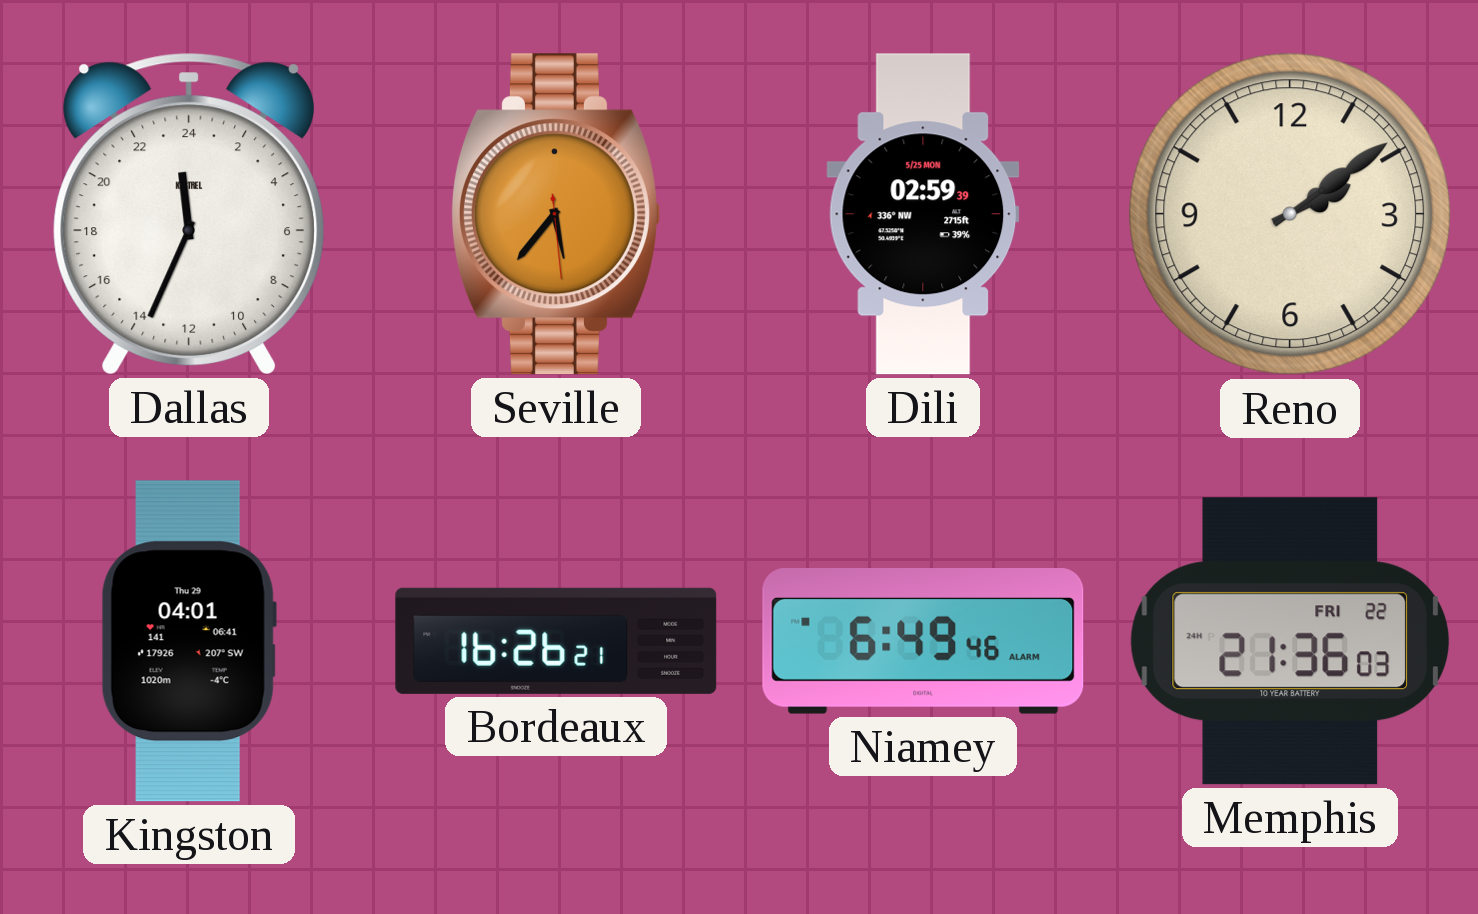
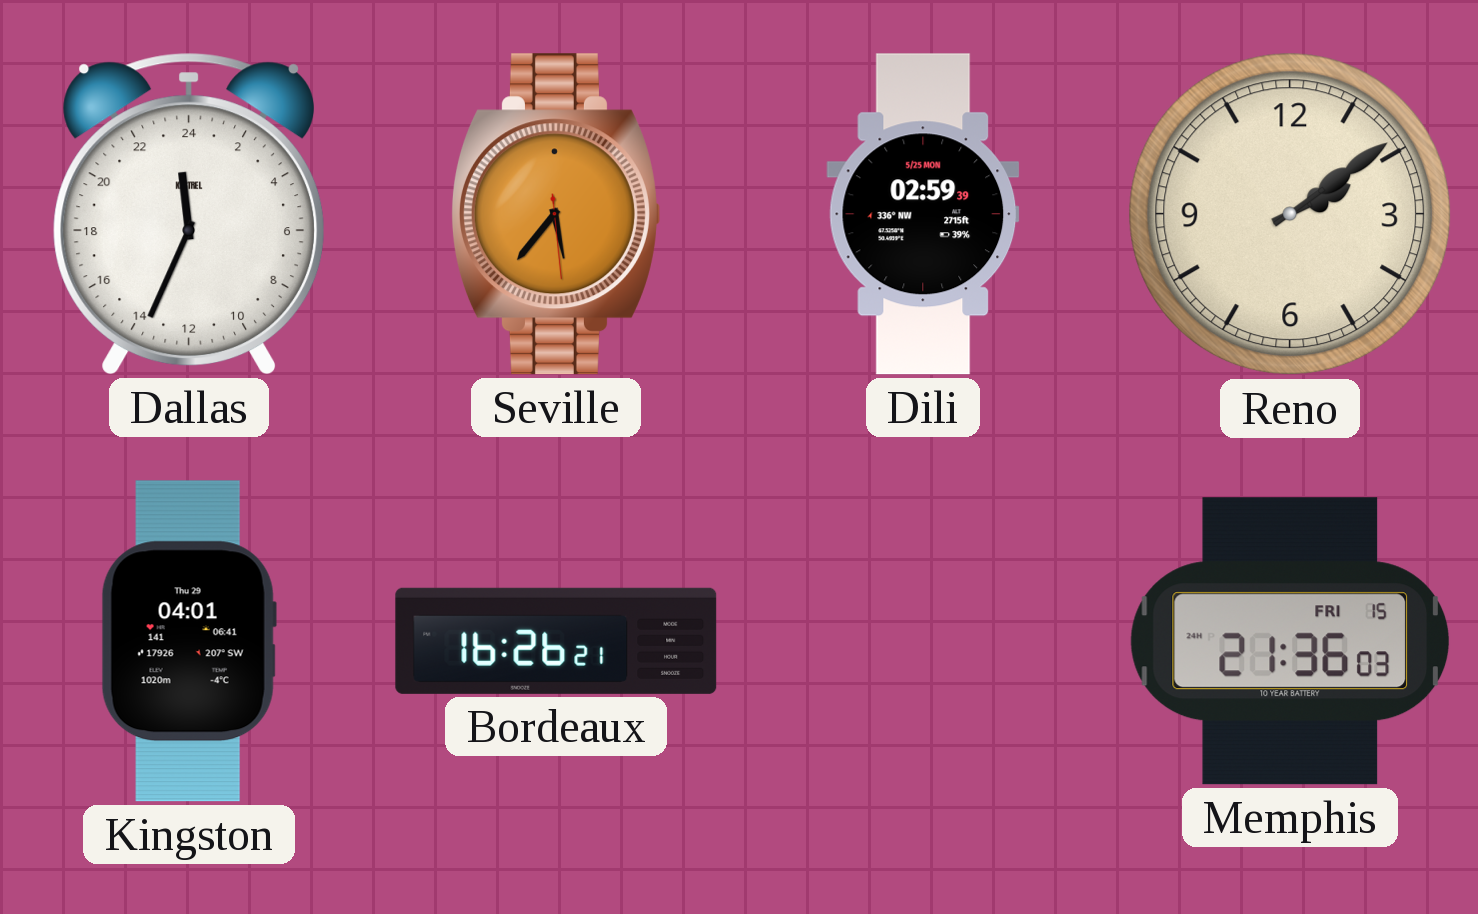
Niamey: 6:49 -> none
Memphis date: FRI 22 -> FRI 15
